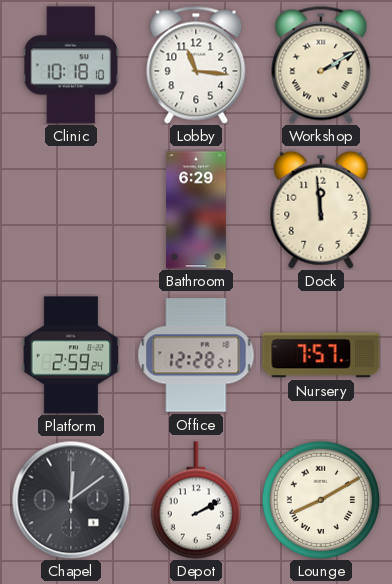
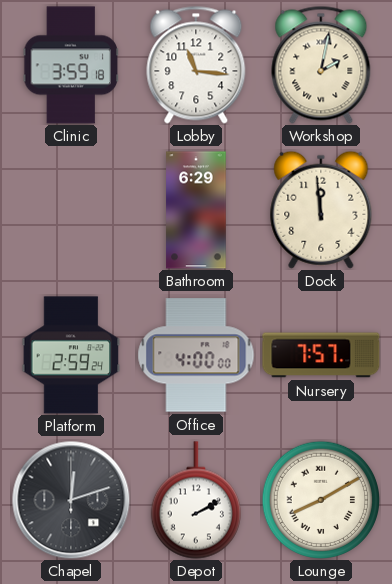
Clinic: 10:18 -> 3:59
Workshop: 2:10 -> 2:02
Office: 12:28 -> 4:00
Chapel: 12:09 -> 12:12
